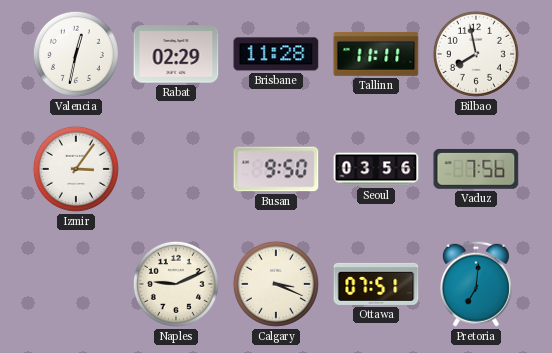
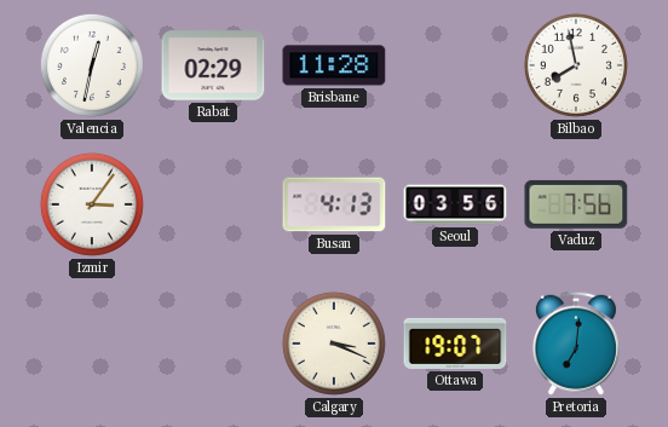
Tallinn: 11:11 -> none
Busan: 9:50 -> 4:13
Naples: 9:11 -> none
Ottawa: 07:51 -> 19:07
